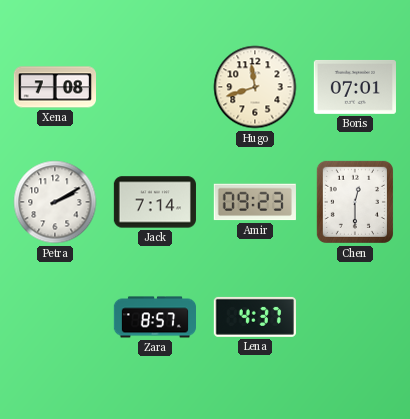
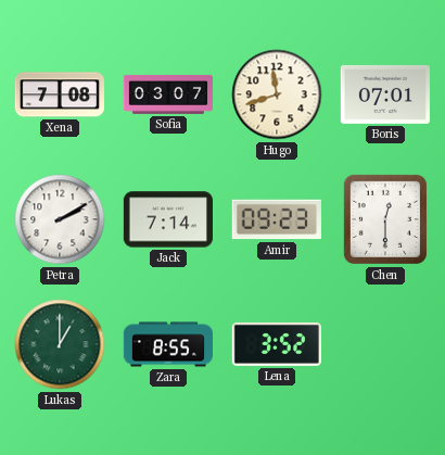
Sofia: none -> 03:07
Lukas: none -> 1:00
Zara: 8:57 -> 8:55
Lena: 4:37 -> 3:52
